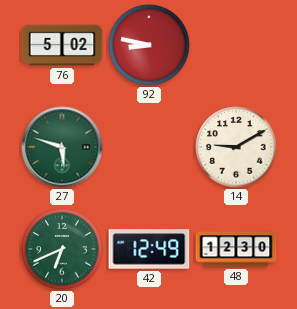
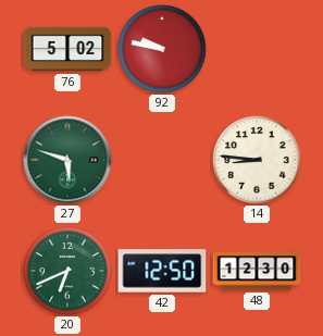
92: 8:47 -> 9:47
14: 9:10 -> 8:46
42: 12:49 -> 12:50
